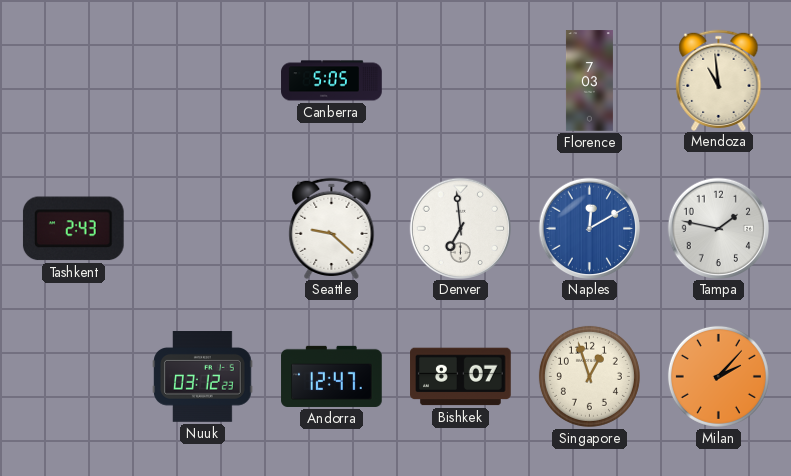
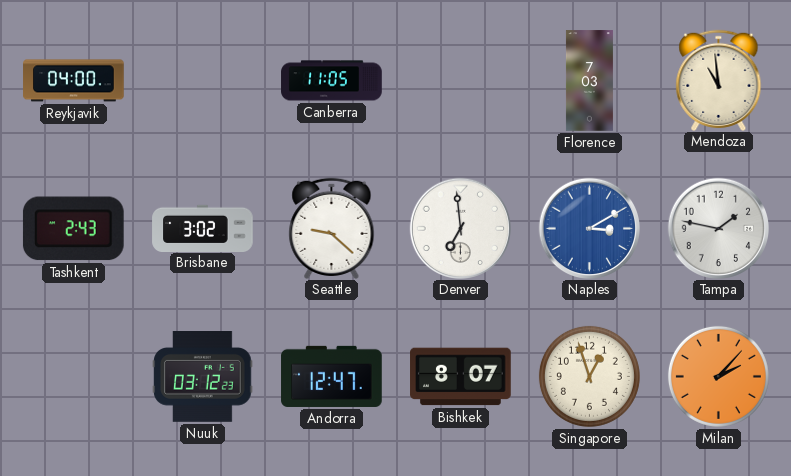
Reykjavik: none -> 04:00
Canberra: 5:05 -> 11:05
Brisbane: none -> 3:02
Naples: 12:10 -> 3:10
